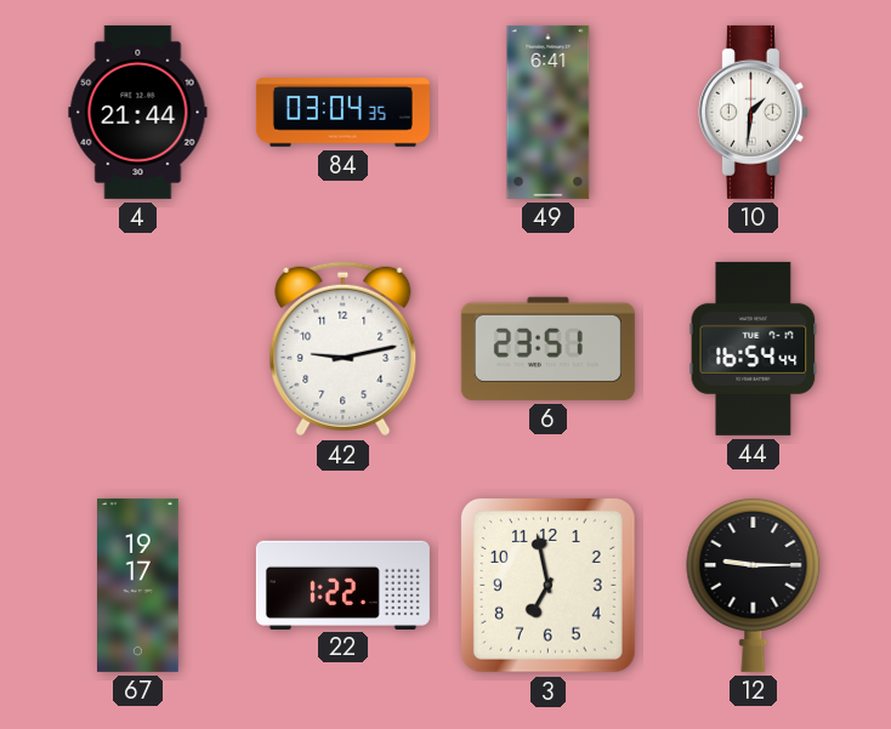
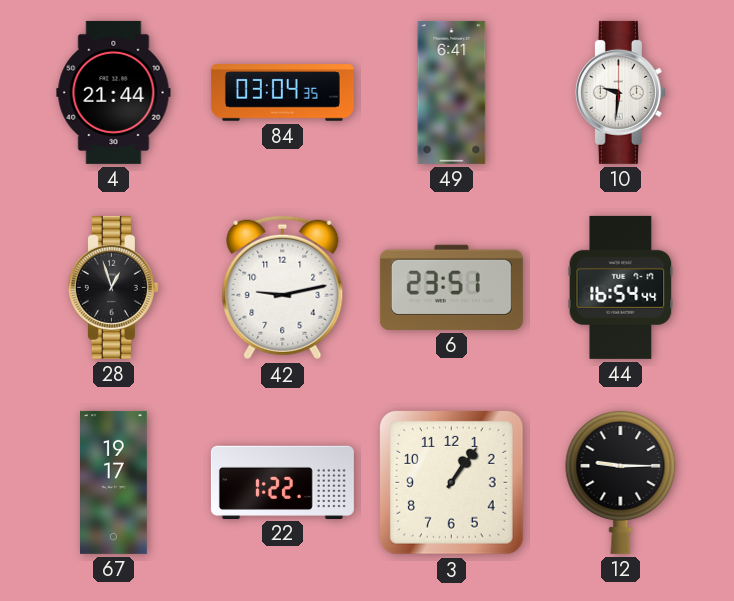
10: 1:31 -> 9:31
28: none -> 12:57
3: 6:58 -> 1:06
